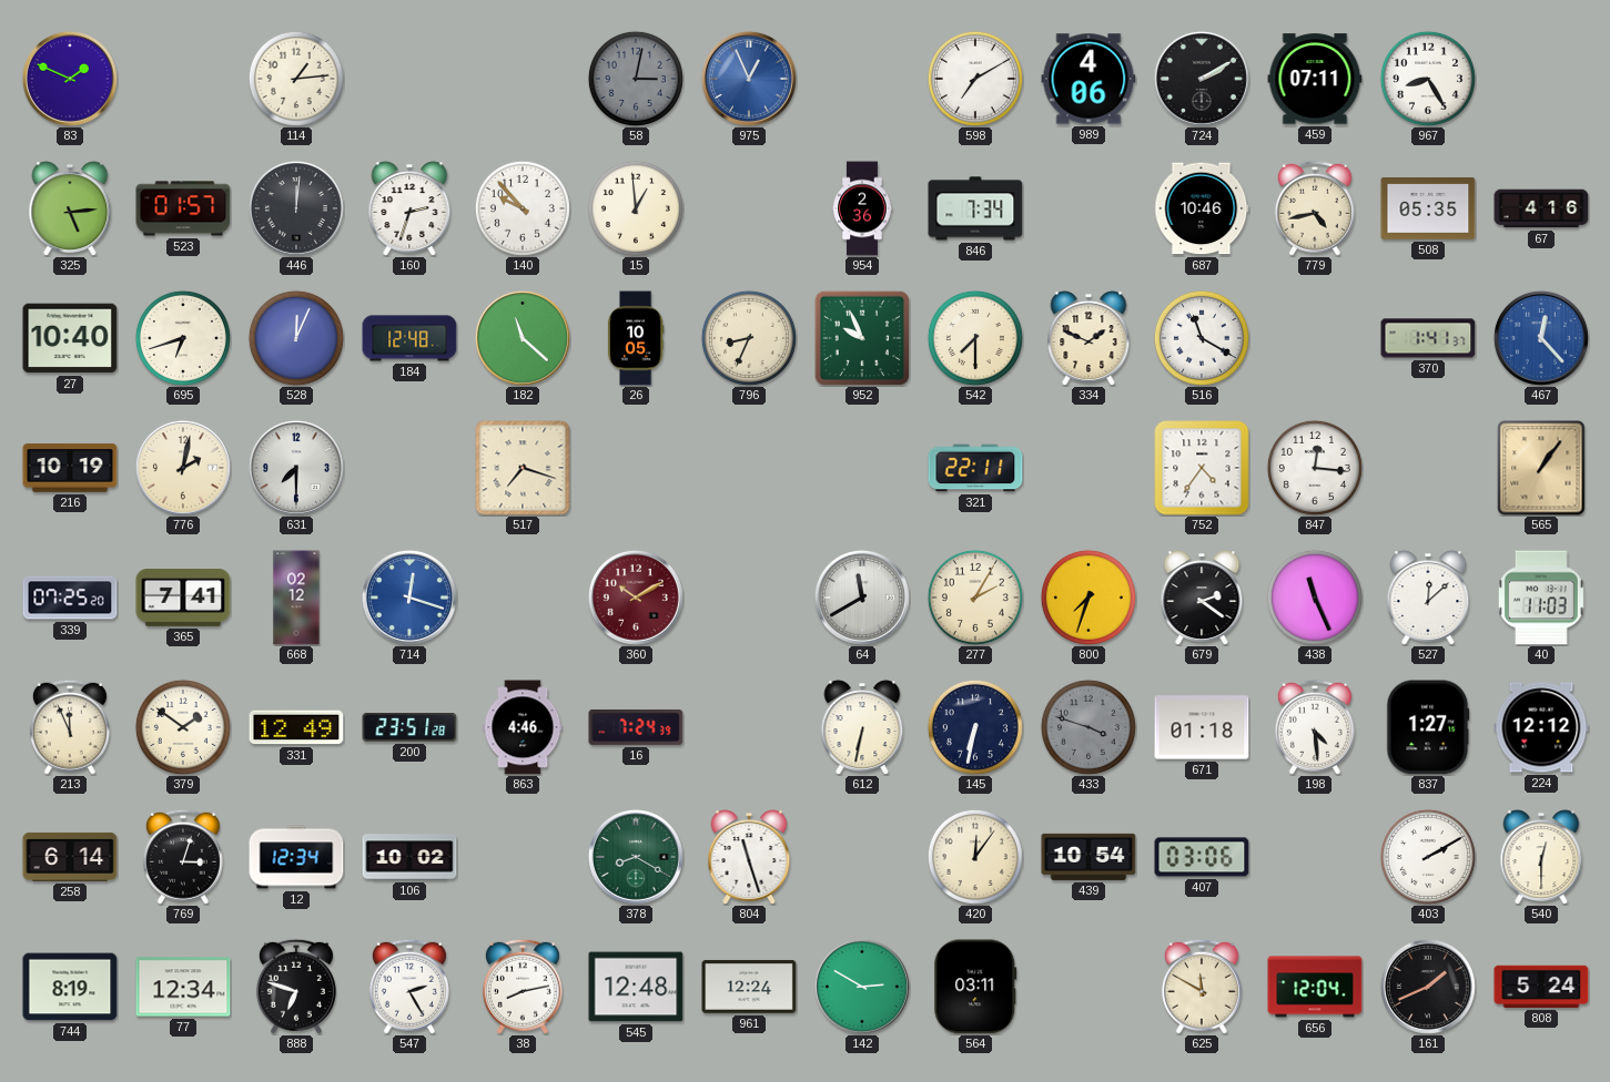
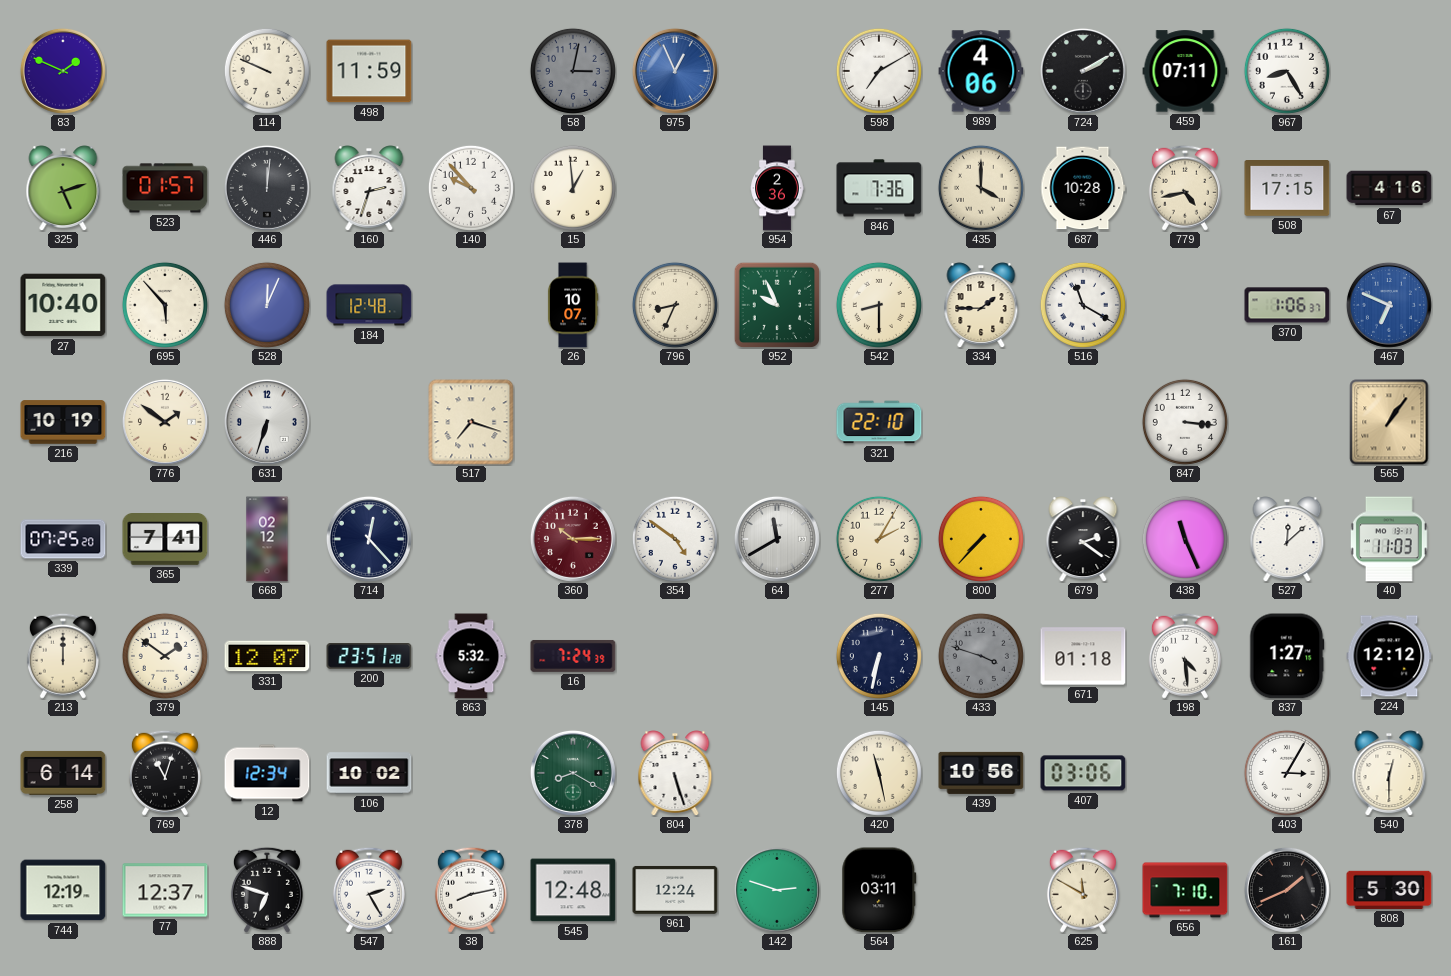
114: 1:14 -> 9:49
498: none -> 11:59
325: 5:14 -> 5:12
846: 7:34 -> 7:36
435: none -> 4:00
687: 10:46 -> 10:28
508: 05:35 -> 17:15
695: 6:42 -> 5:53
182: 11:22 -> none
26: 10:05 -> 10:07
542: 7:30 -> 8:30
334: 1:49 -> 1:45
370: 1:41 -> 1:06
467: 12:23 -> 6:49
776: 2:02 -> 1:51
631: 7:30 -> 6:33
321: 22:11 -> 22:10
752: 4:36 -> none
847: 12:16 -> 3:16
714: 12:18 -> 12:23
714 dial: blue -> navy
360: 10:10 -> 10:15
354: none -> 4:51
800: 7:33 -> 7:37
213: 11:56 -> 12:00
331: 12:49 -> 12:07
863: 4:46 -> 5:32
612: 6:32 -> none
769: 3:03 -> 11:03
804: 11:27 -> 5:27
420: 12:06 -> 11:28
439: 10:54 -> 10:56
403: 2:10 -> 3:05
744: 8:19 -> 12:19
77: 12:34 -> 12:37
142: 2:50 -> 2:48
656: 12:04 -> 7:10
808: 5:24 -> 5:30
